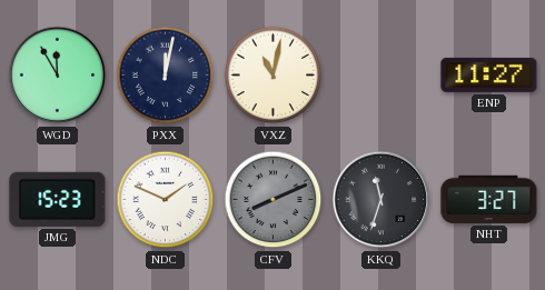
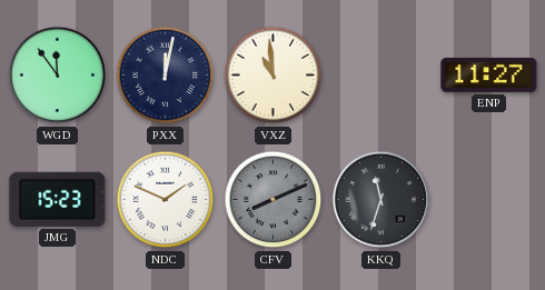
WGD: 11:55 -> 11:54
VXZ: 11:02 -> 10:59
NHT: 3:27 -> none
